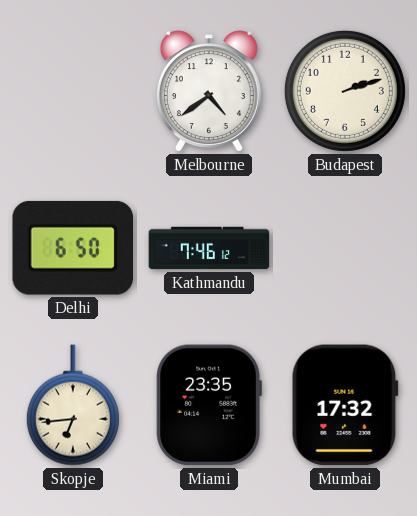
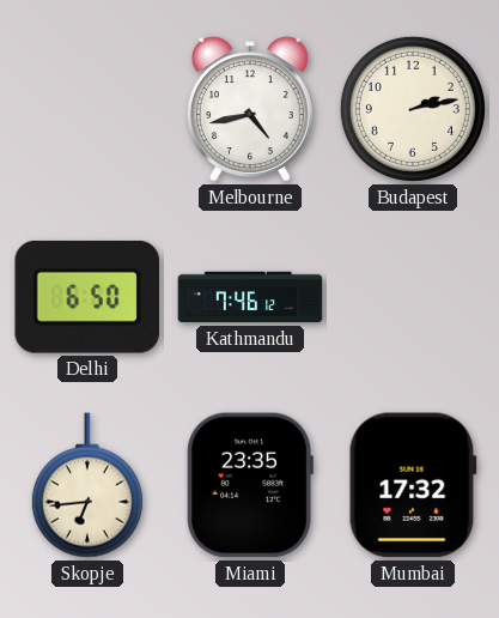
Melbourne: 4:39 -> 4:43
Budapest: 2:12 -> 2:13
